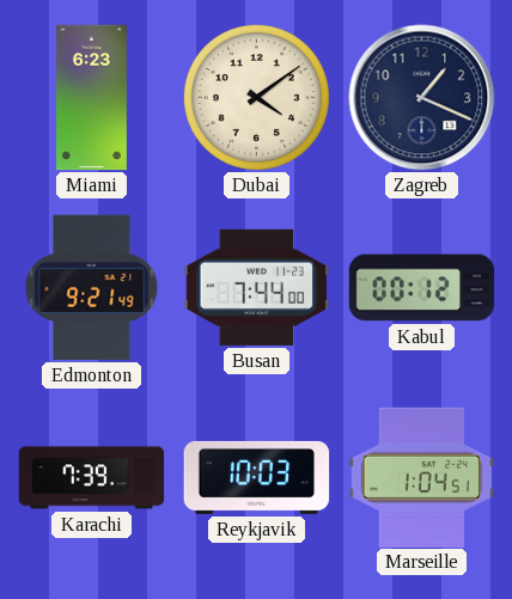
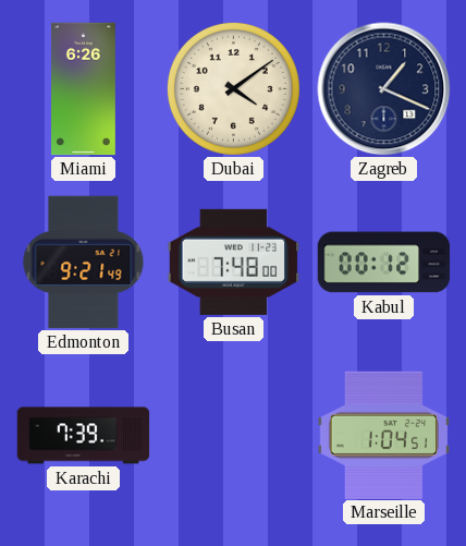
Miami: 6:23 -> 6:26
Busan: 7:44 -> 7:48
Reykjavik: 10:03 -> none
